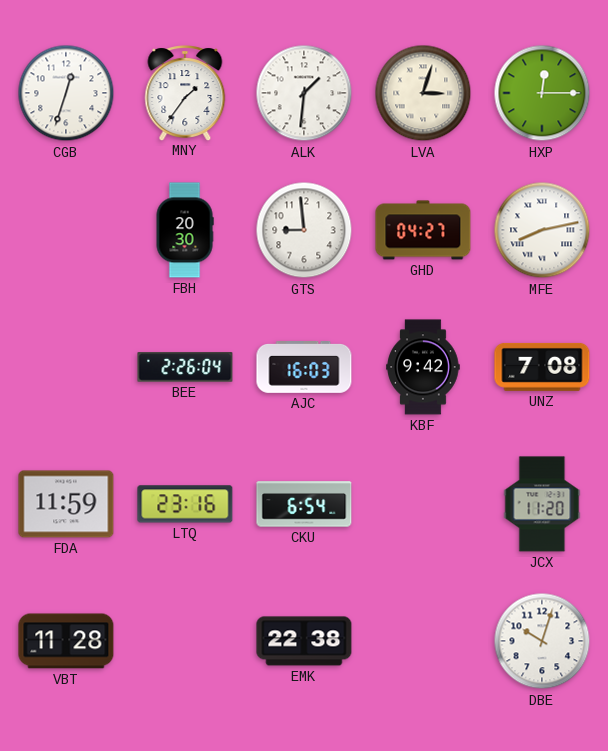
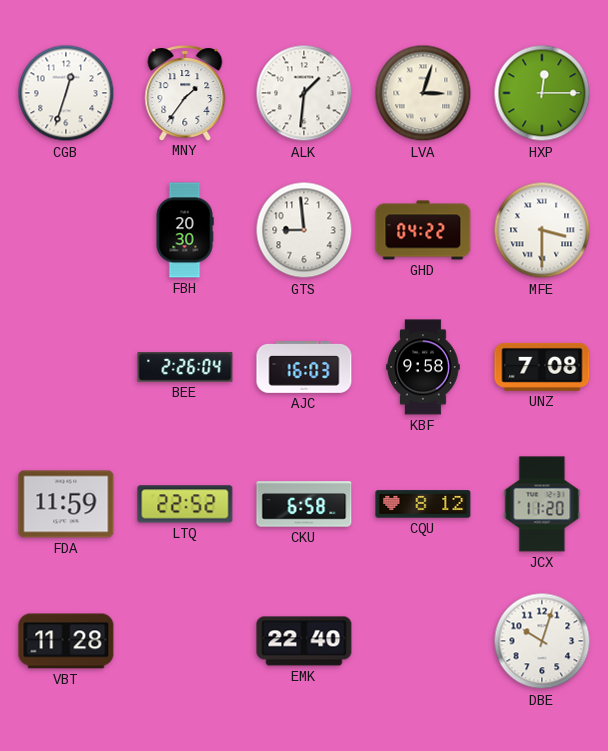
GHD: 04:27 -> 04:22
MFE: 8:13 -> 3:30
KBF: 9:42 -> 9:58
LTQ: 23:16 -> 22:52
CKU: 6:54 -> 6:58
CQU: none -> 8:12
EMK: 22:38 -> 22:40
